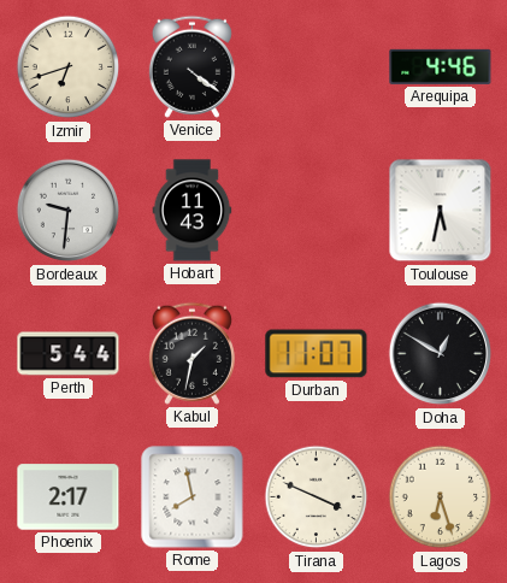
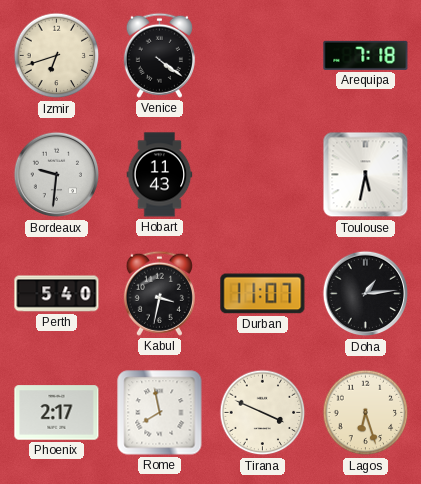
Arequipa: 4:46 -> 7:18
Perth: 5:44 -> 5:40
Kabul: 1:32 -> 3:32
Doha: 12:50 -> 1:14
